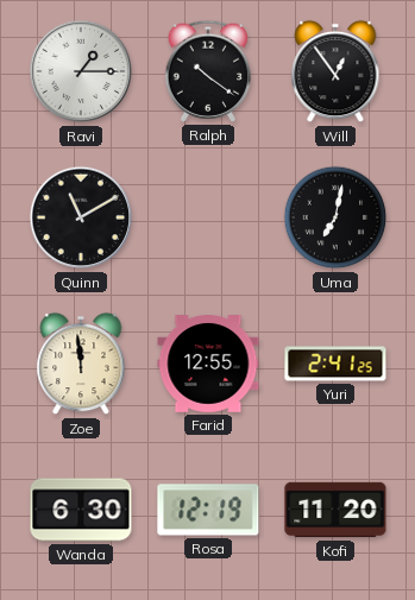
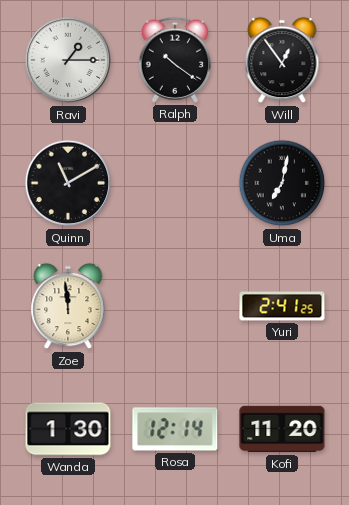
Farid: 12:55 -> none
Wanda: 6:30 -> 1:30
Rosa: 12:19 -> 12:14
